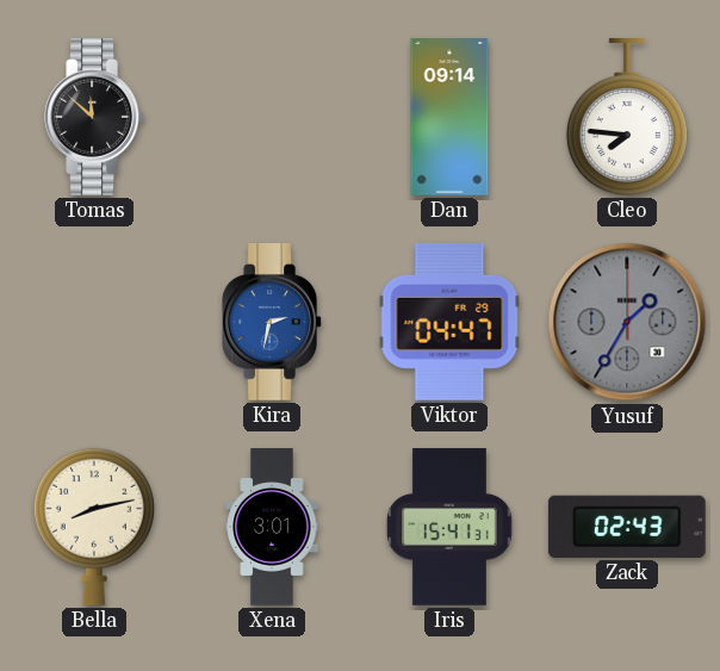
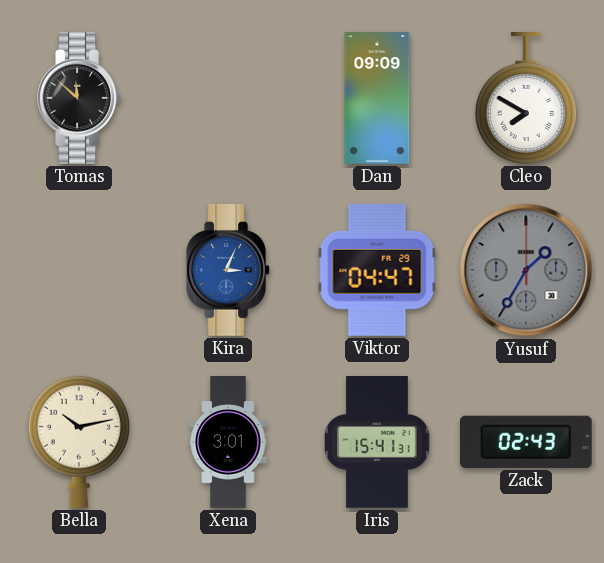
Dan: 09:14 -> 09:09
Cleo: 7:46 -> 7:50
Kira: 2:32 -> 3:04
Bella: 8:13 -> 10:13
